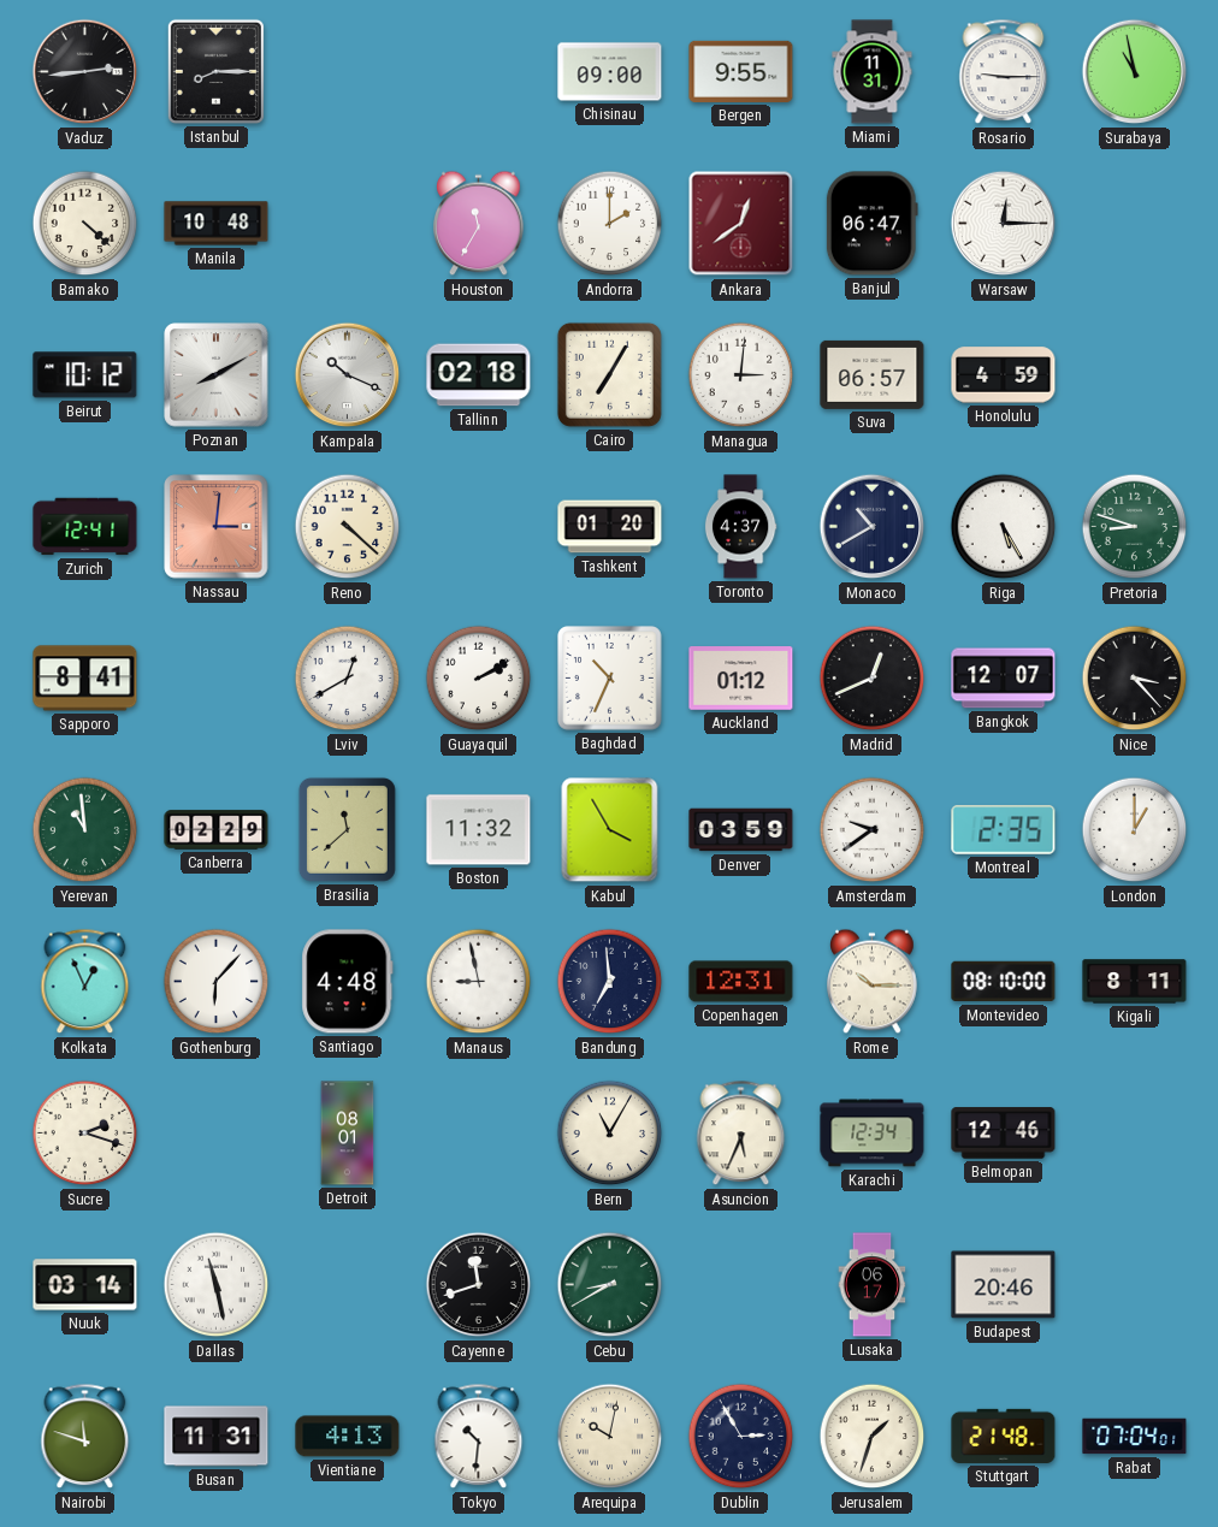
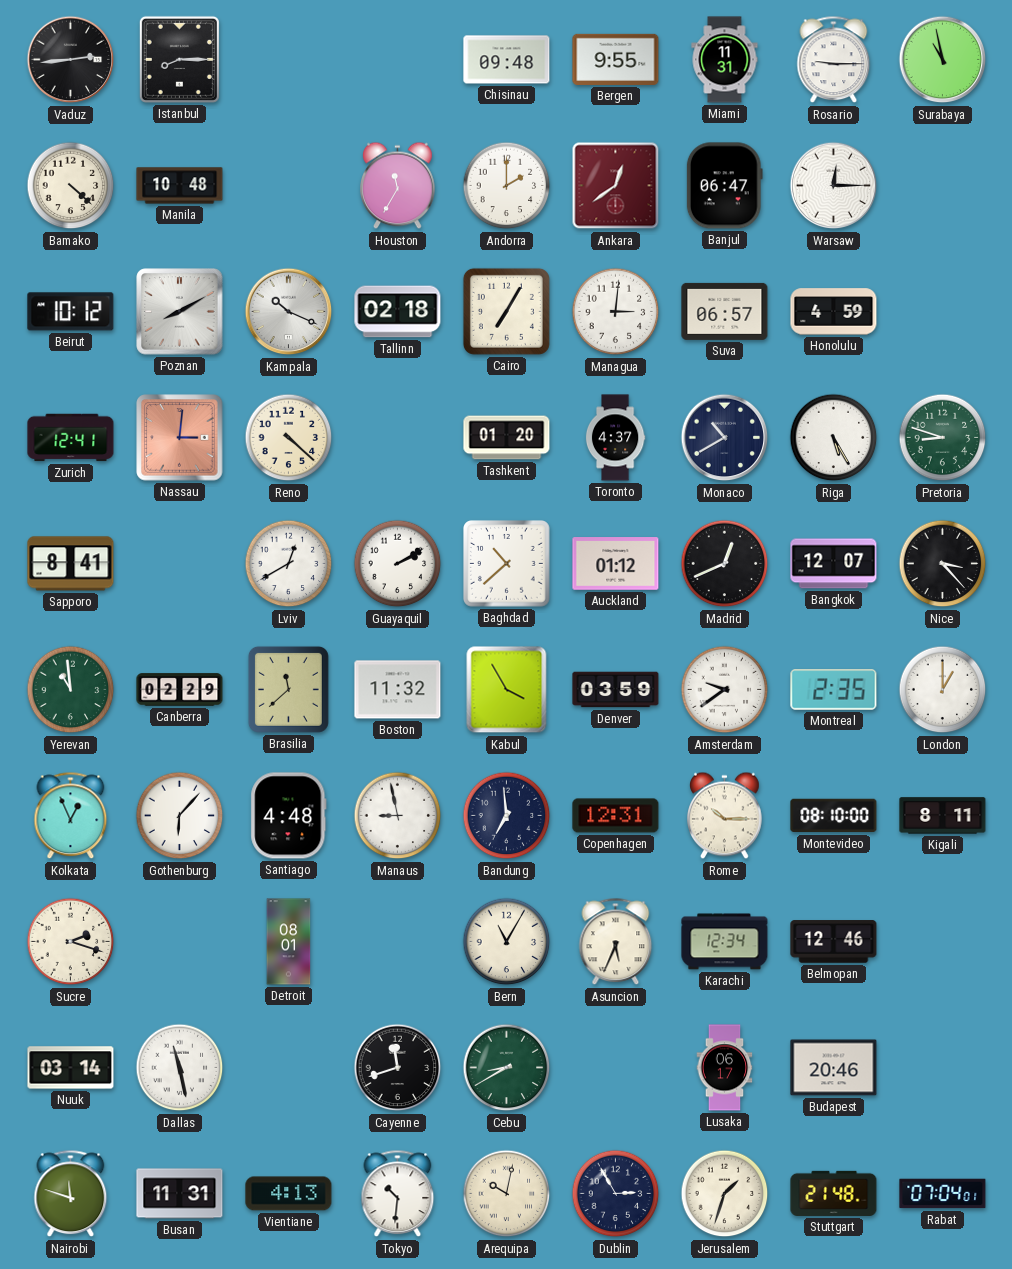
Chisinau: 09:00 -> 09:48
Baghdad: 10:34 -> 10:38
